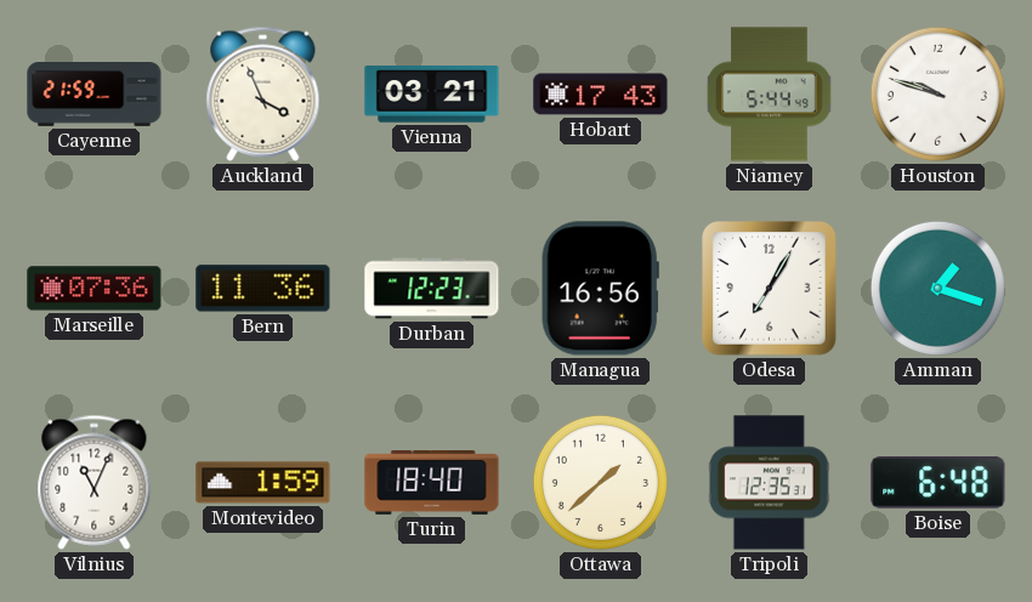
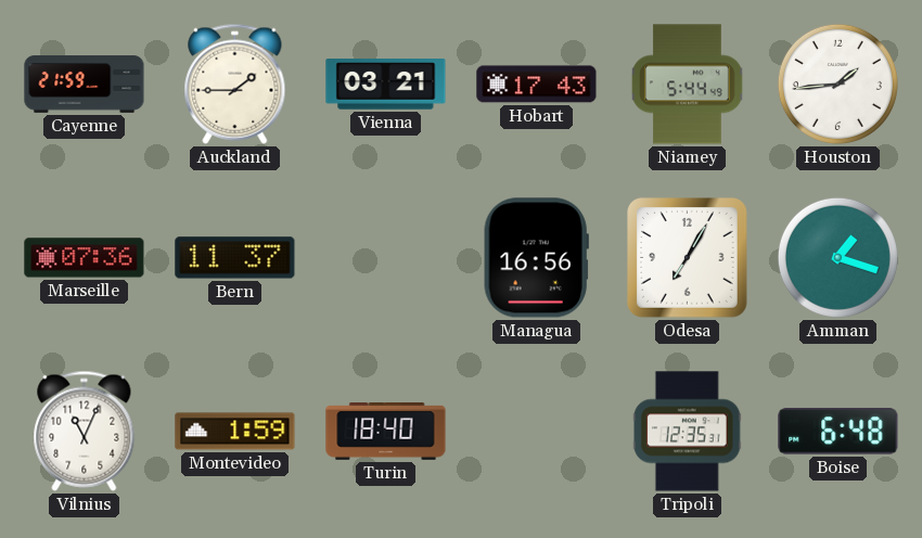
Auckland: 3:56 -> 1:45
Houston: 9:48 -> 1:44
Bern: 11:36 -> 11:37
Durban: 12:23 -> none
Ottawa: 1:38 -> none
